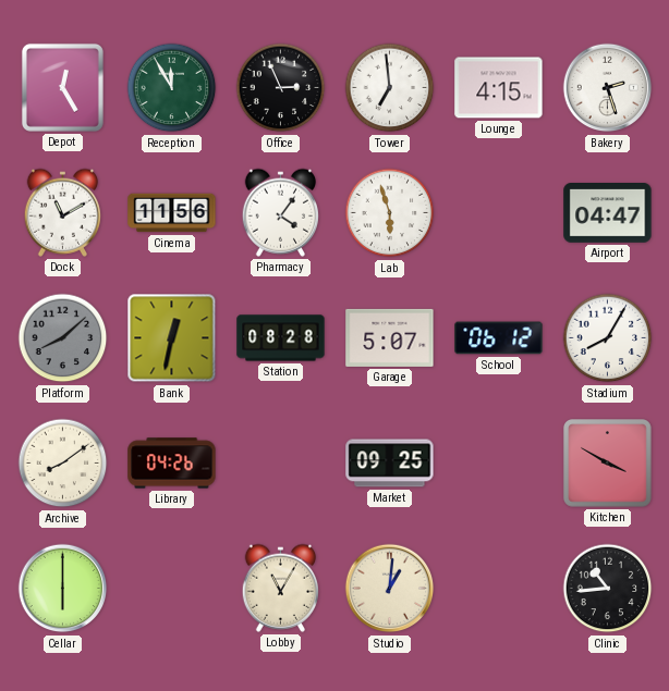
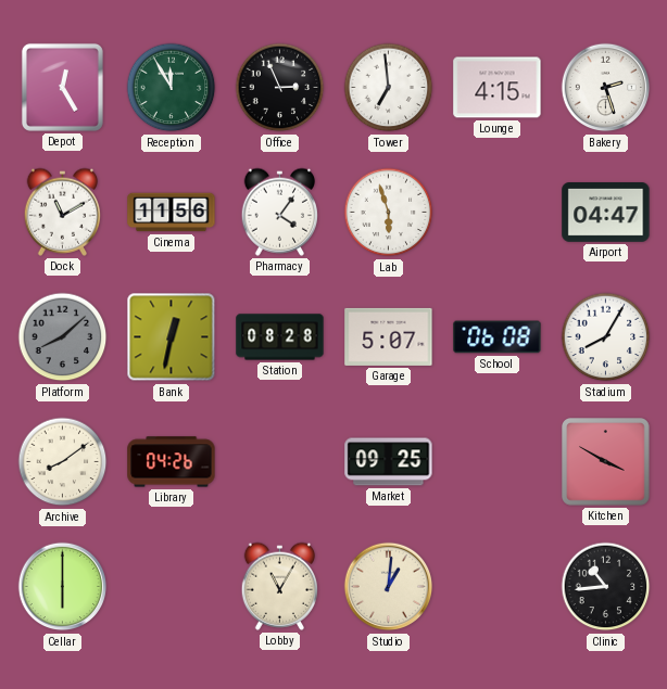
School: 06:12 -> 06:08
